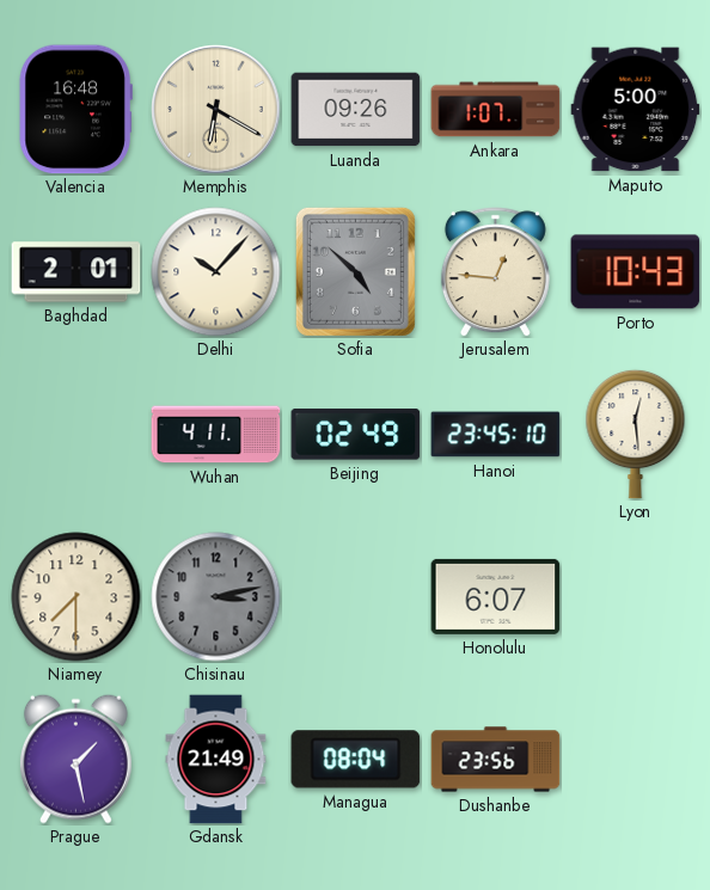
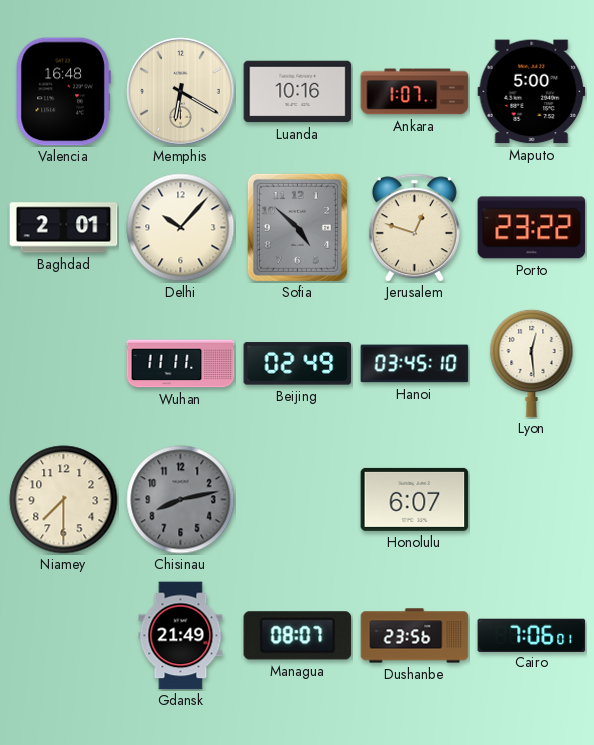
Luanda: 09:26 -> 10:16
Jerusalem: 12:46 -> 12:48
Porto: 10:43 -> 23:22
Wuhan: 4:11 -> 11:11
Hanoi: 23:45 -> 03:45
Chisinau: 3:13 -> 8:13
Prague: 1:28 -> none
Managua: 08:04 -> 08:07
Cairo: none -> 7:06
